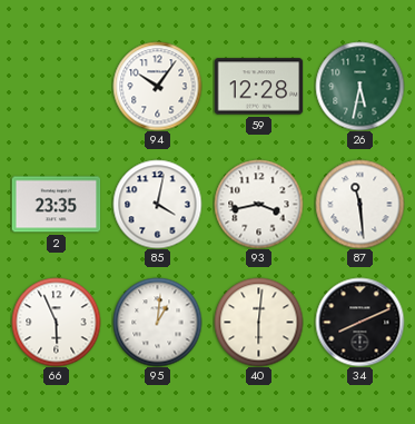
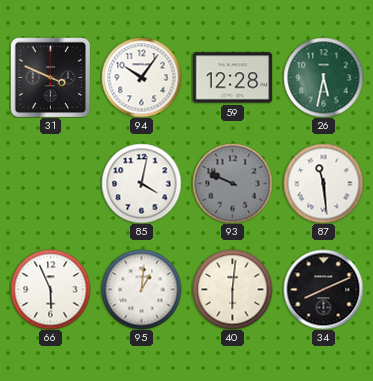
31: none -> 3:49
2: 23:35 -> none
93: 3:43 -> 9:49
93 dial: white -> grey
